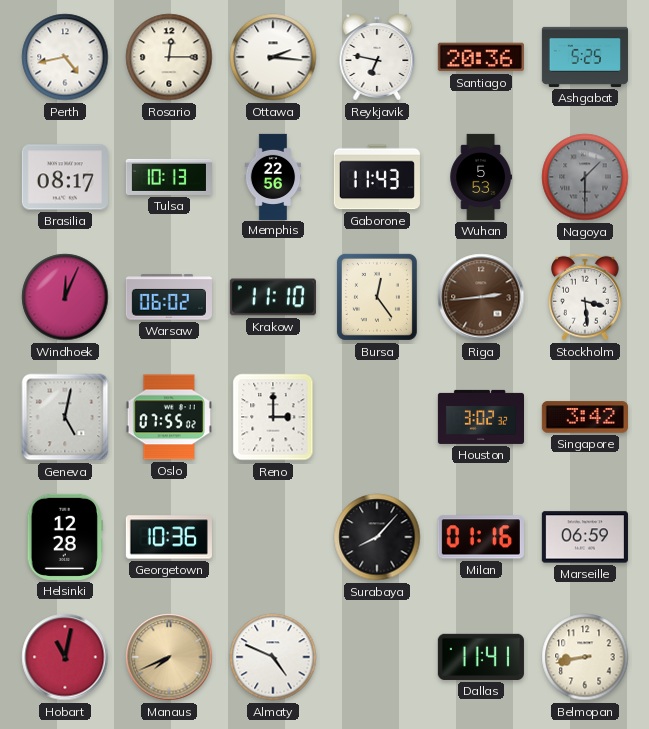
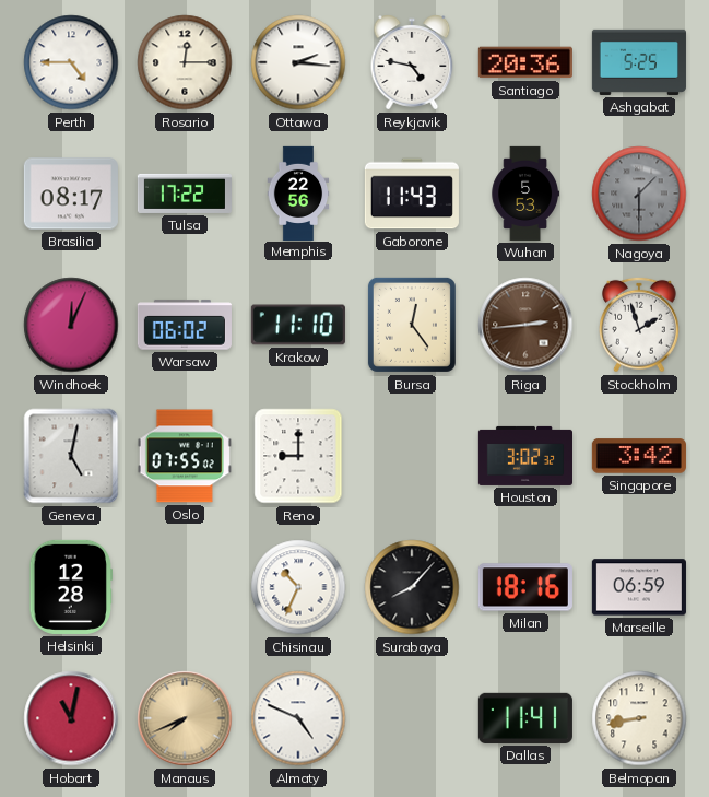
Perth: 4:43 -> 4:45
Reykjavik: 6:47 -> 4:47
Tulsa: 10:13 -> 17:22
Stockholm: 3:29 -> 1:57
Reno: 3:00 -> 9:00
Georgetown: 10:36 -> none
Chisinau: none -> 10:34
Milan: 01:16 -> 18:16
